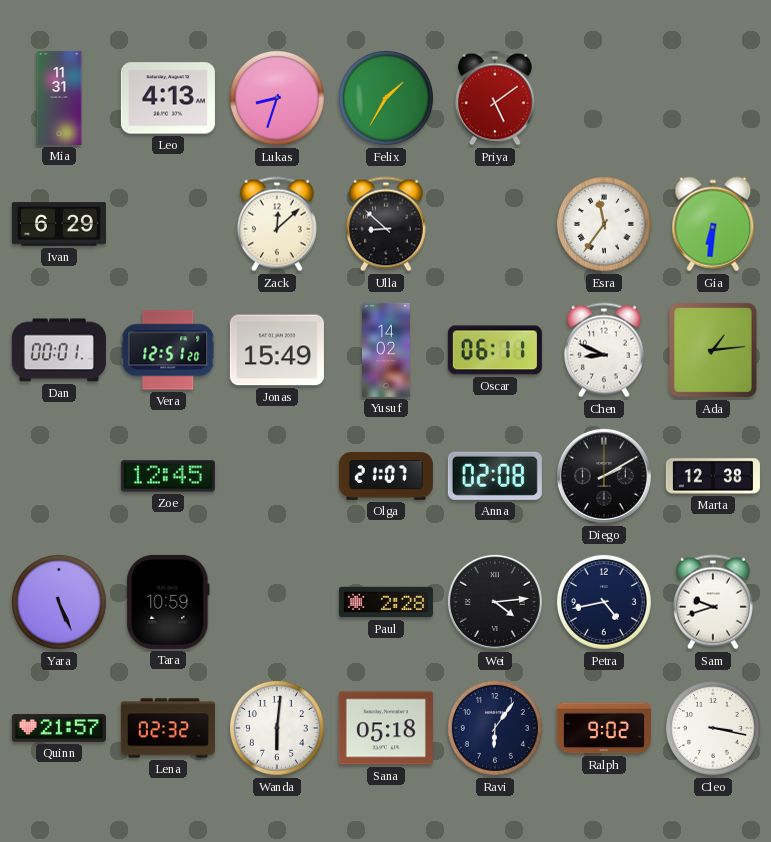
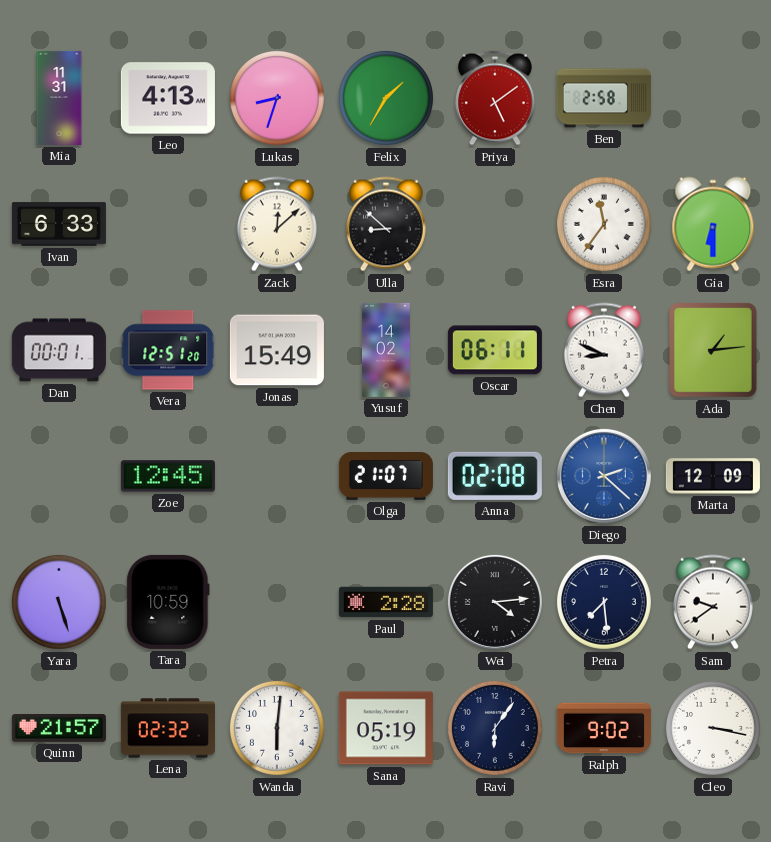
Ben: none -> 2:58
Ivan: 6:29 -> 6:33
Gia: 6:31 -> 6:30
Diego: 2:10 -> 2:22
Diego dial: black -> blue
Marta: 12:38 -> 12:09
Yara: 5:26 -> 5:27
Petra: 4:43 -> 7:29
Sam: 9:42 -> 9:39
Sana: 05:18 -> 05:19
